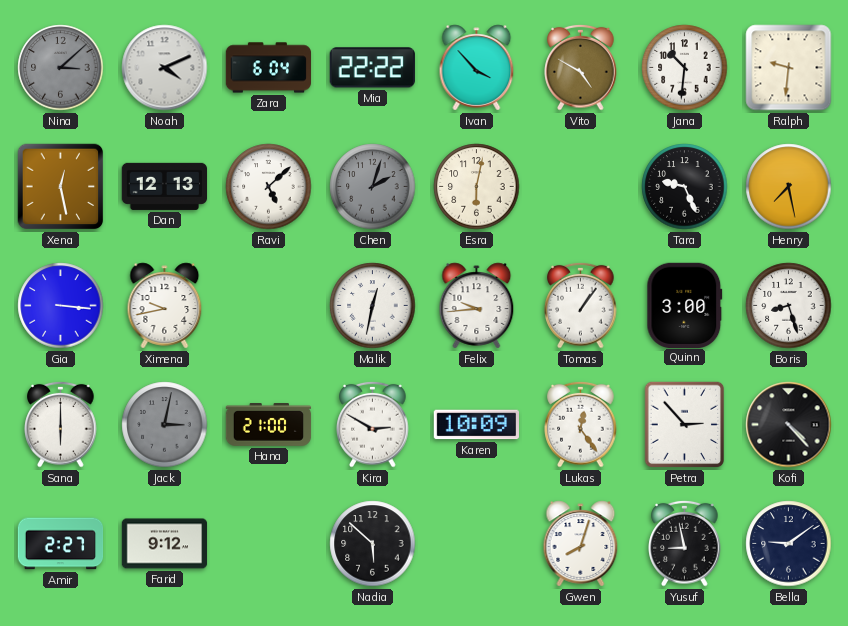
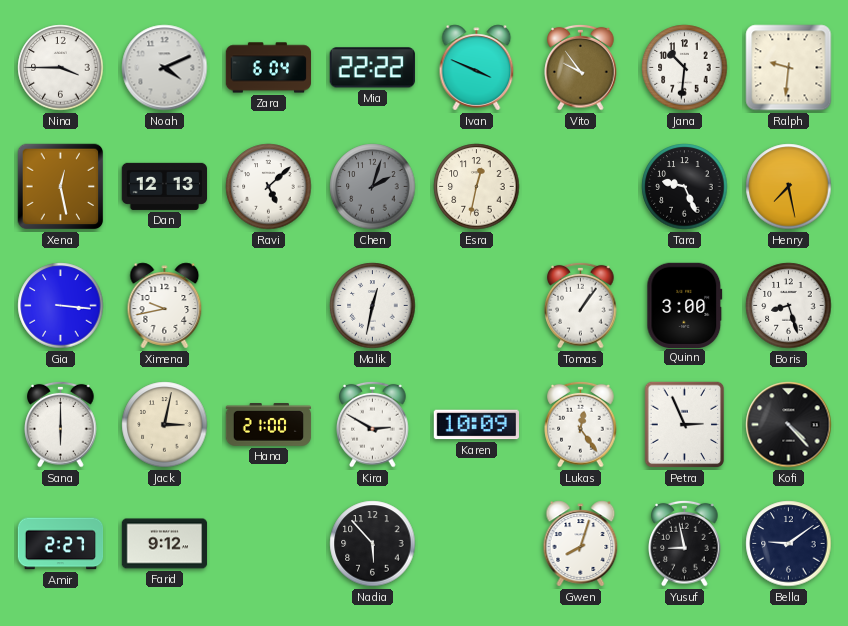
Nina: 3:08 -> 3:45
Nina dial: grey -> white
Ivan: 3:53 -> 3:49
Vito: 4:50 -> 9:54
Esra: 6:02 -> 12:32
Felix: 9:44 -> none
Jack dial: grey -> cream
Petra: 2:53 -> 2:56
Nadia: 5:52 -> 5:53
